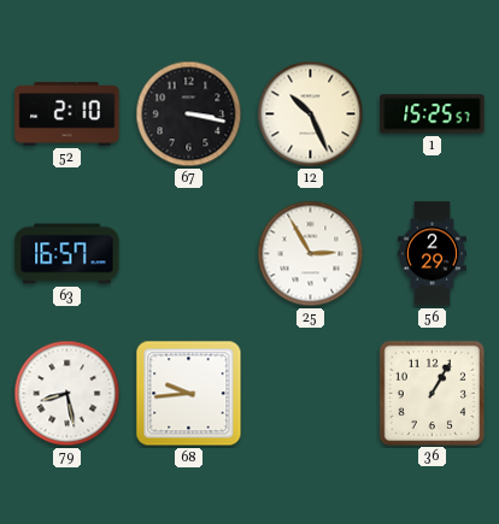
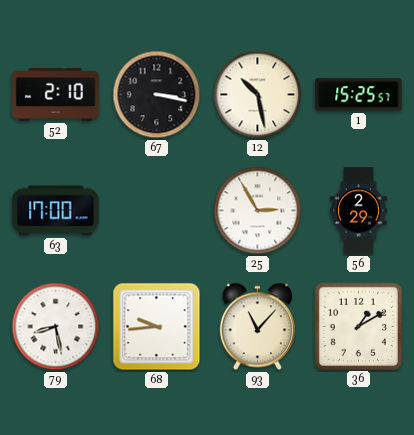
12: 10:26 -> 10:28
63: 16:57 -> 17:00
93: none -> 11:07
36: 1:05 -> 1:10
